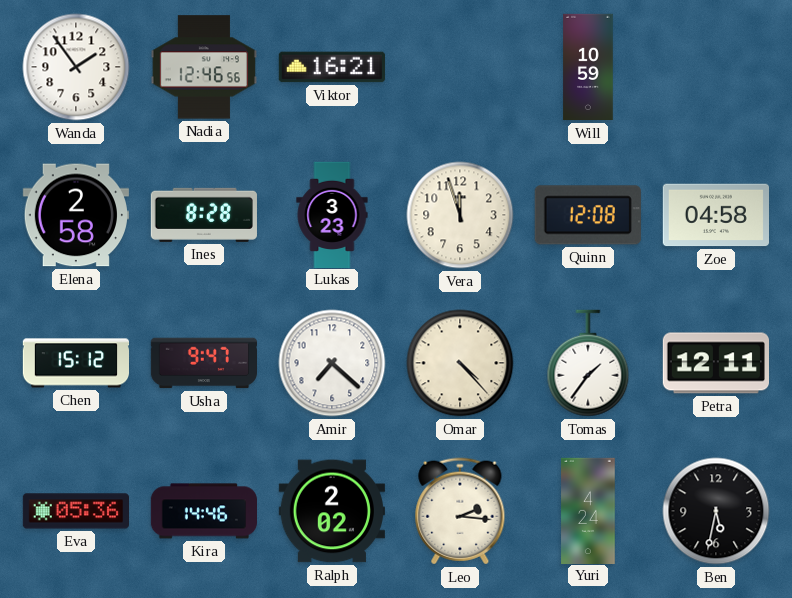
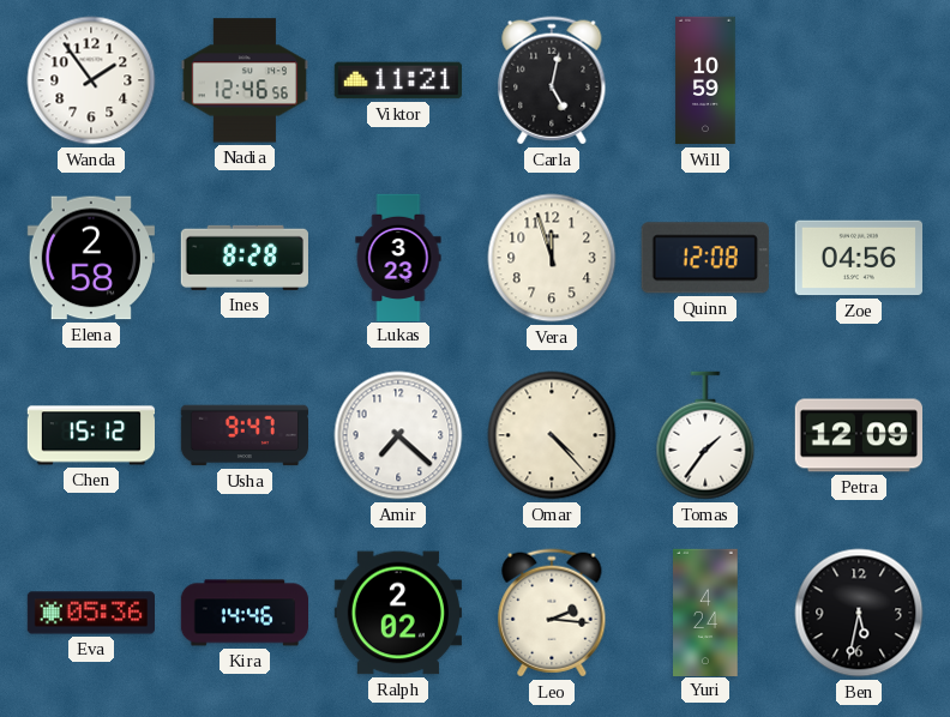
Viktor: 16:21 -> 11:21
Carla: none -> 5:02
Zoe: 04:58 -> 04:56
Petra: 12:11 -> 12:09
